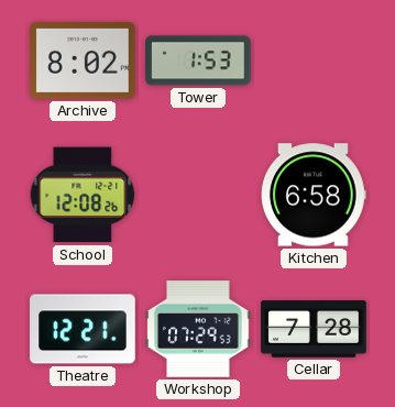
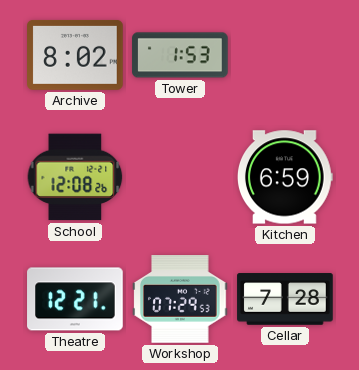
Kitchen: 6:58 -> 6:59
